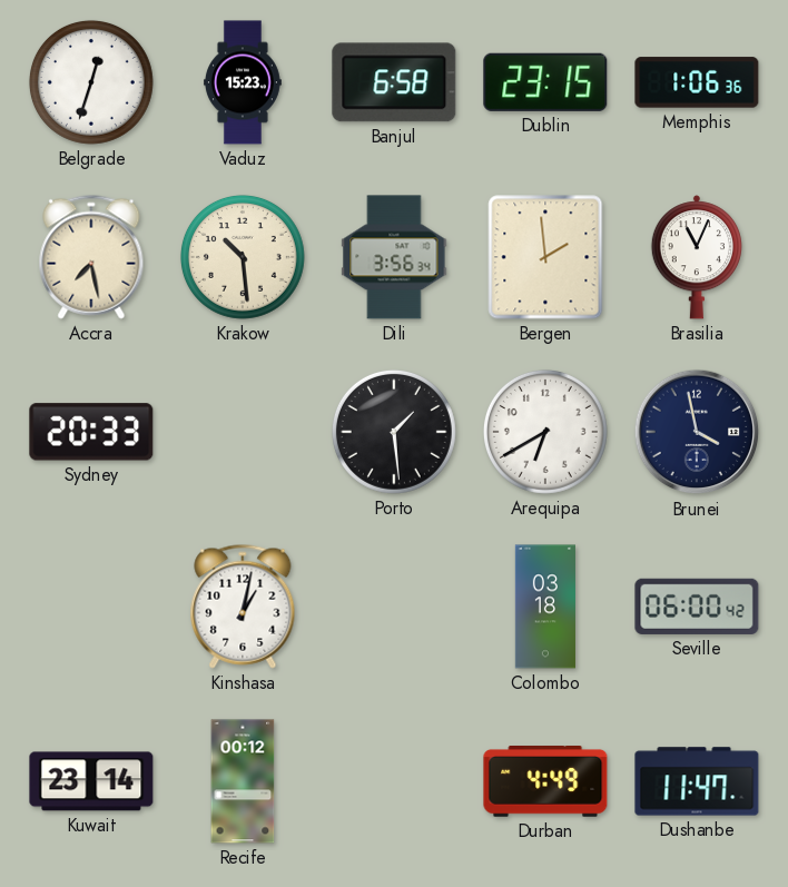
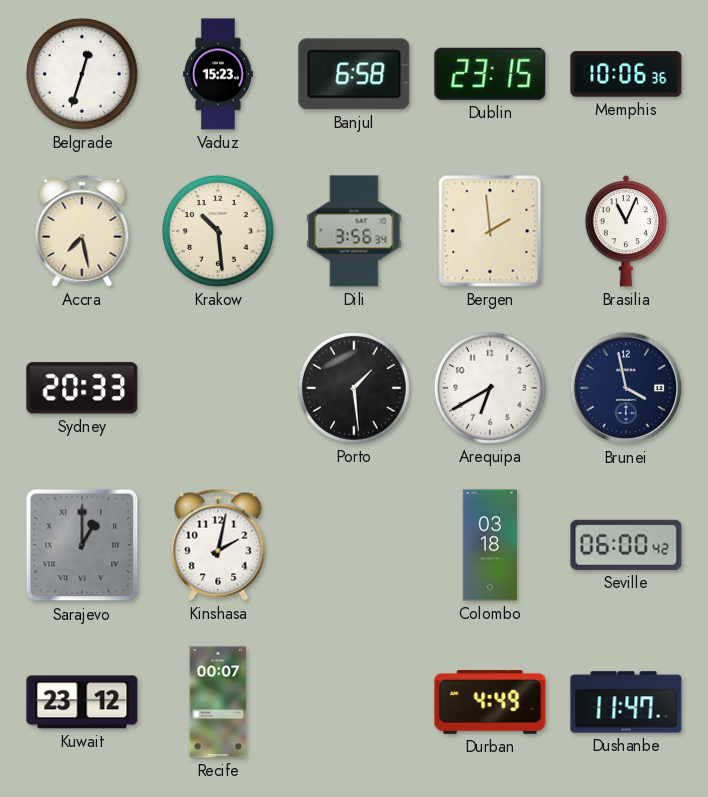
Memphis: 1:06 -> 10:06
Sarajevo: none -> 1:00
Kinshasa: 1:02 -> 2:02
Kuwait: 23:14 -> 23:12
Recife: 00:12 -> 00:07
